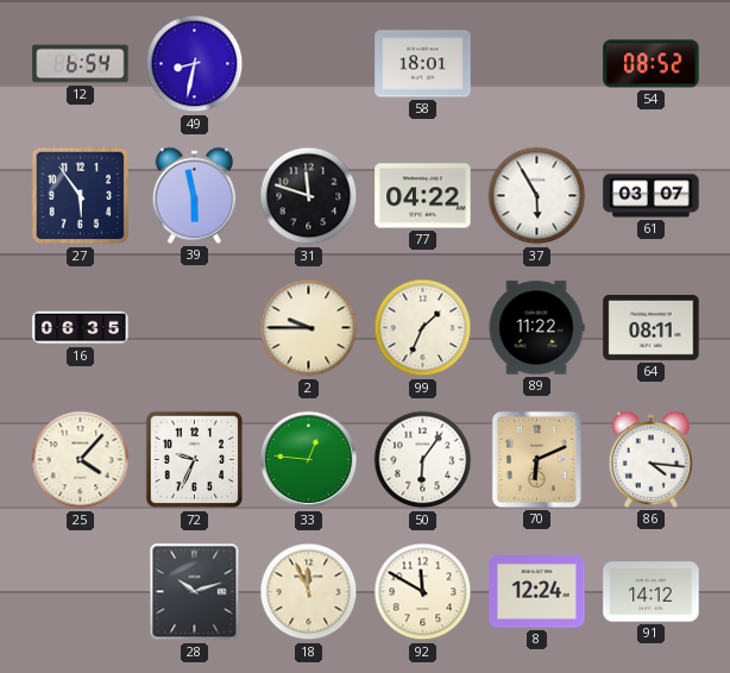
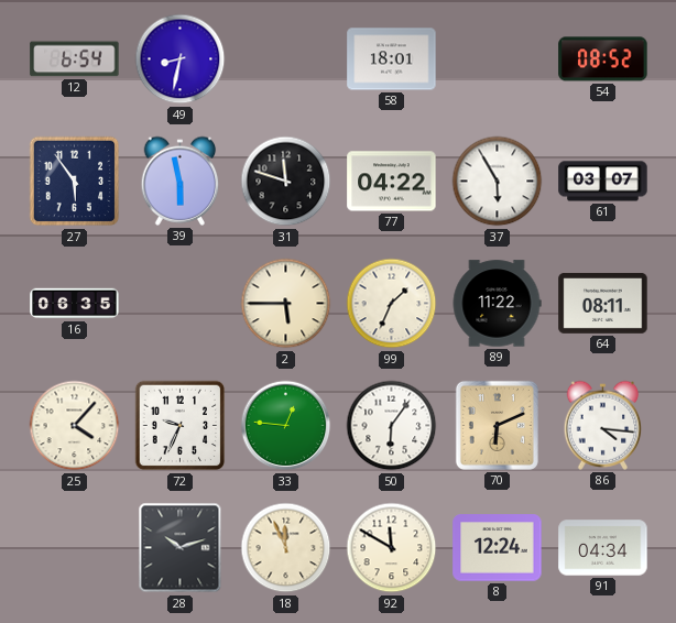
2: 9:45 -> 5:45
91: 14:12 -> 04:34
